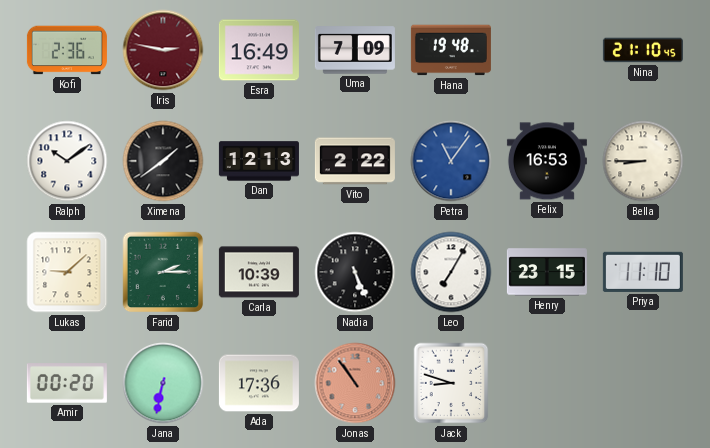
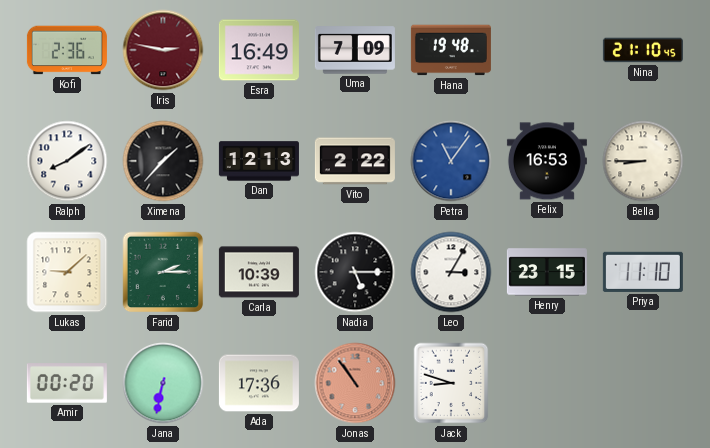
Ralph: 10:09 -> 8:09
Ximena: 1:39 -> 1:37
Nadia: 5:26 -> 5:15
Leo: 7:05 -> 3:05
